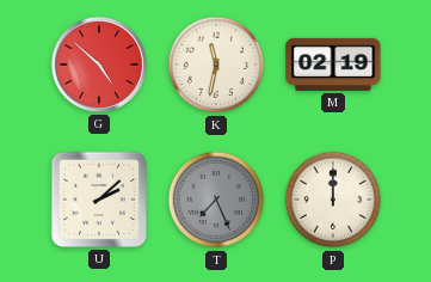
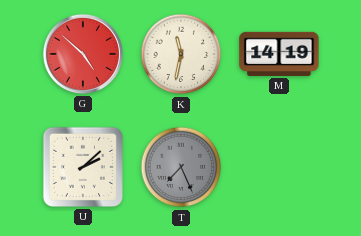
M: 02:19 -> 14:19
P: 12:00 -> none
